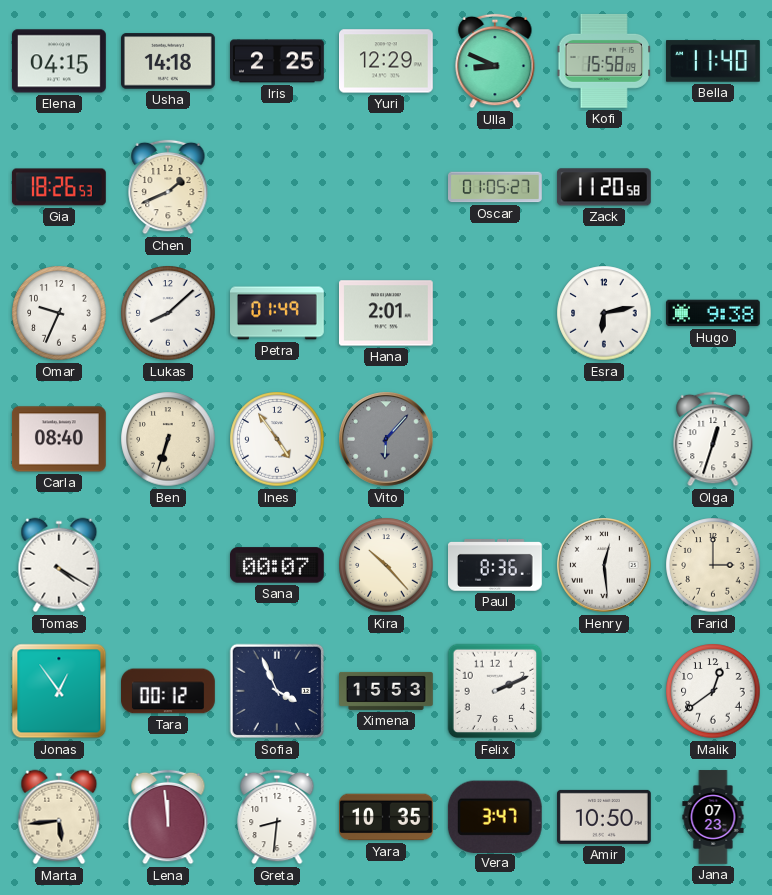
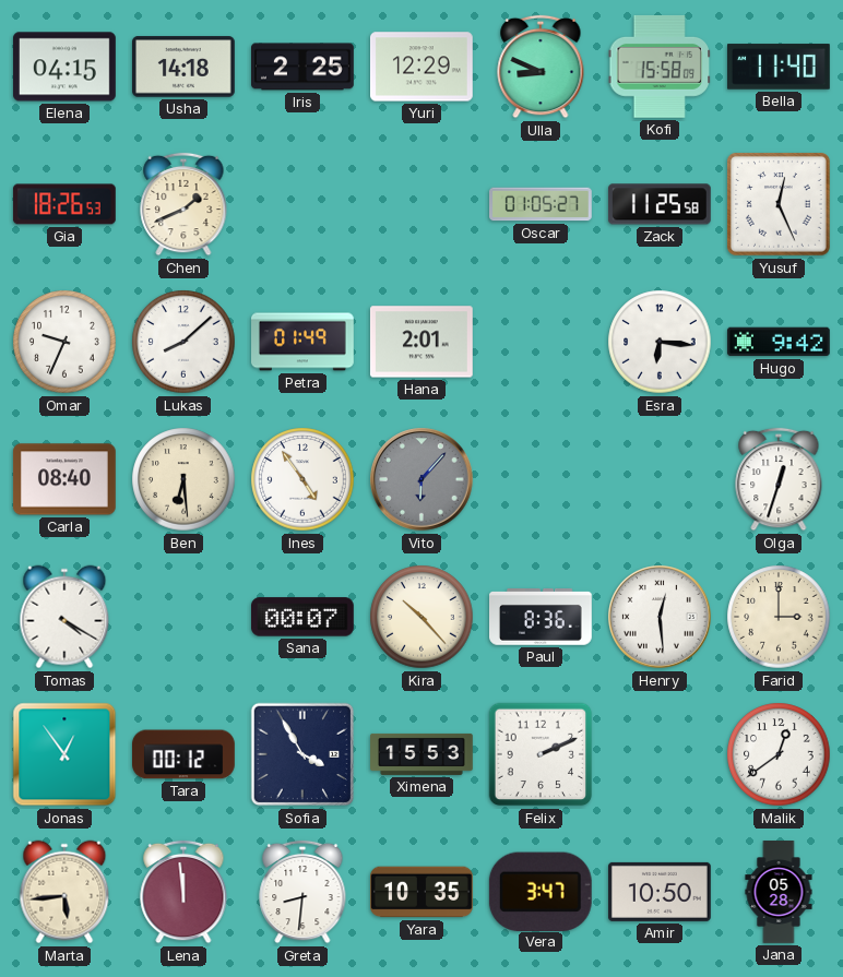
Zack: 11:20 -> 11:25
Yusuf: none -> 12:26
Esra: 6:13 -> 6:16
Hugo: 9:38 -> 9:42
Ben: 6:33 -> 6:29
Sofia: 3:56 -> 3:55
Jana: 07:23 -> 05:28
